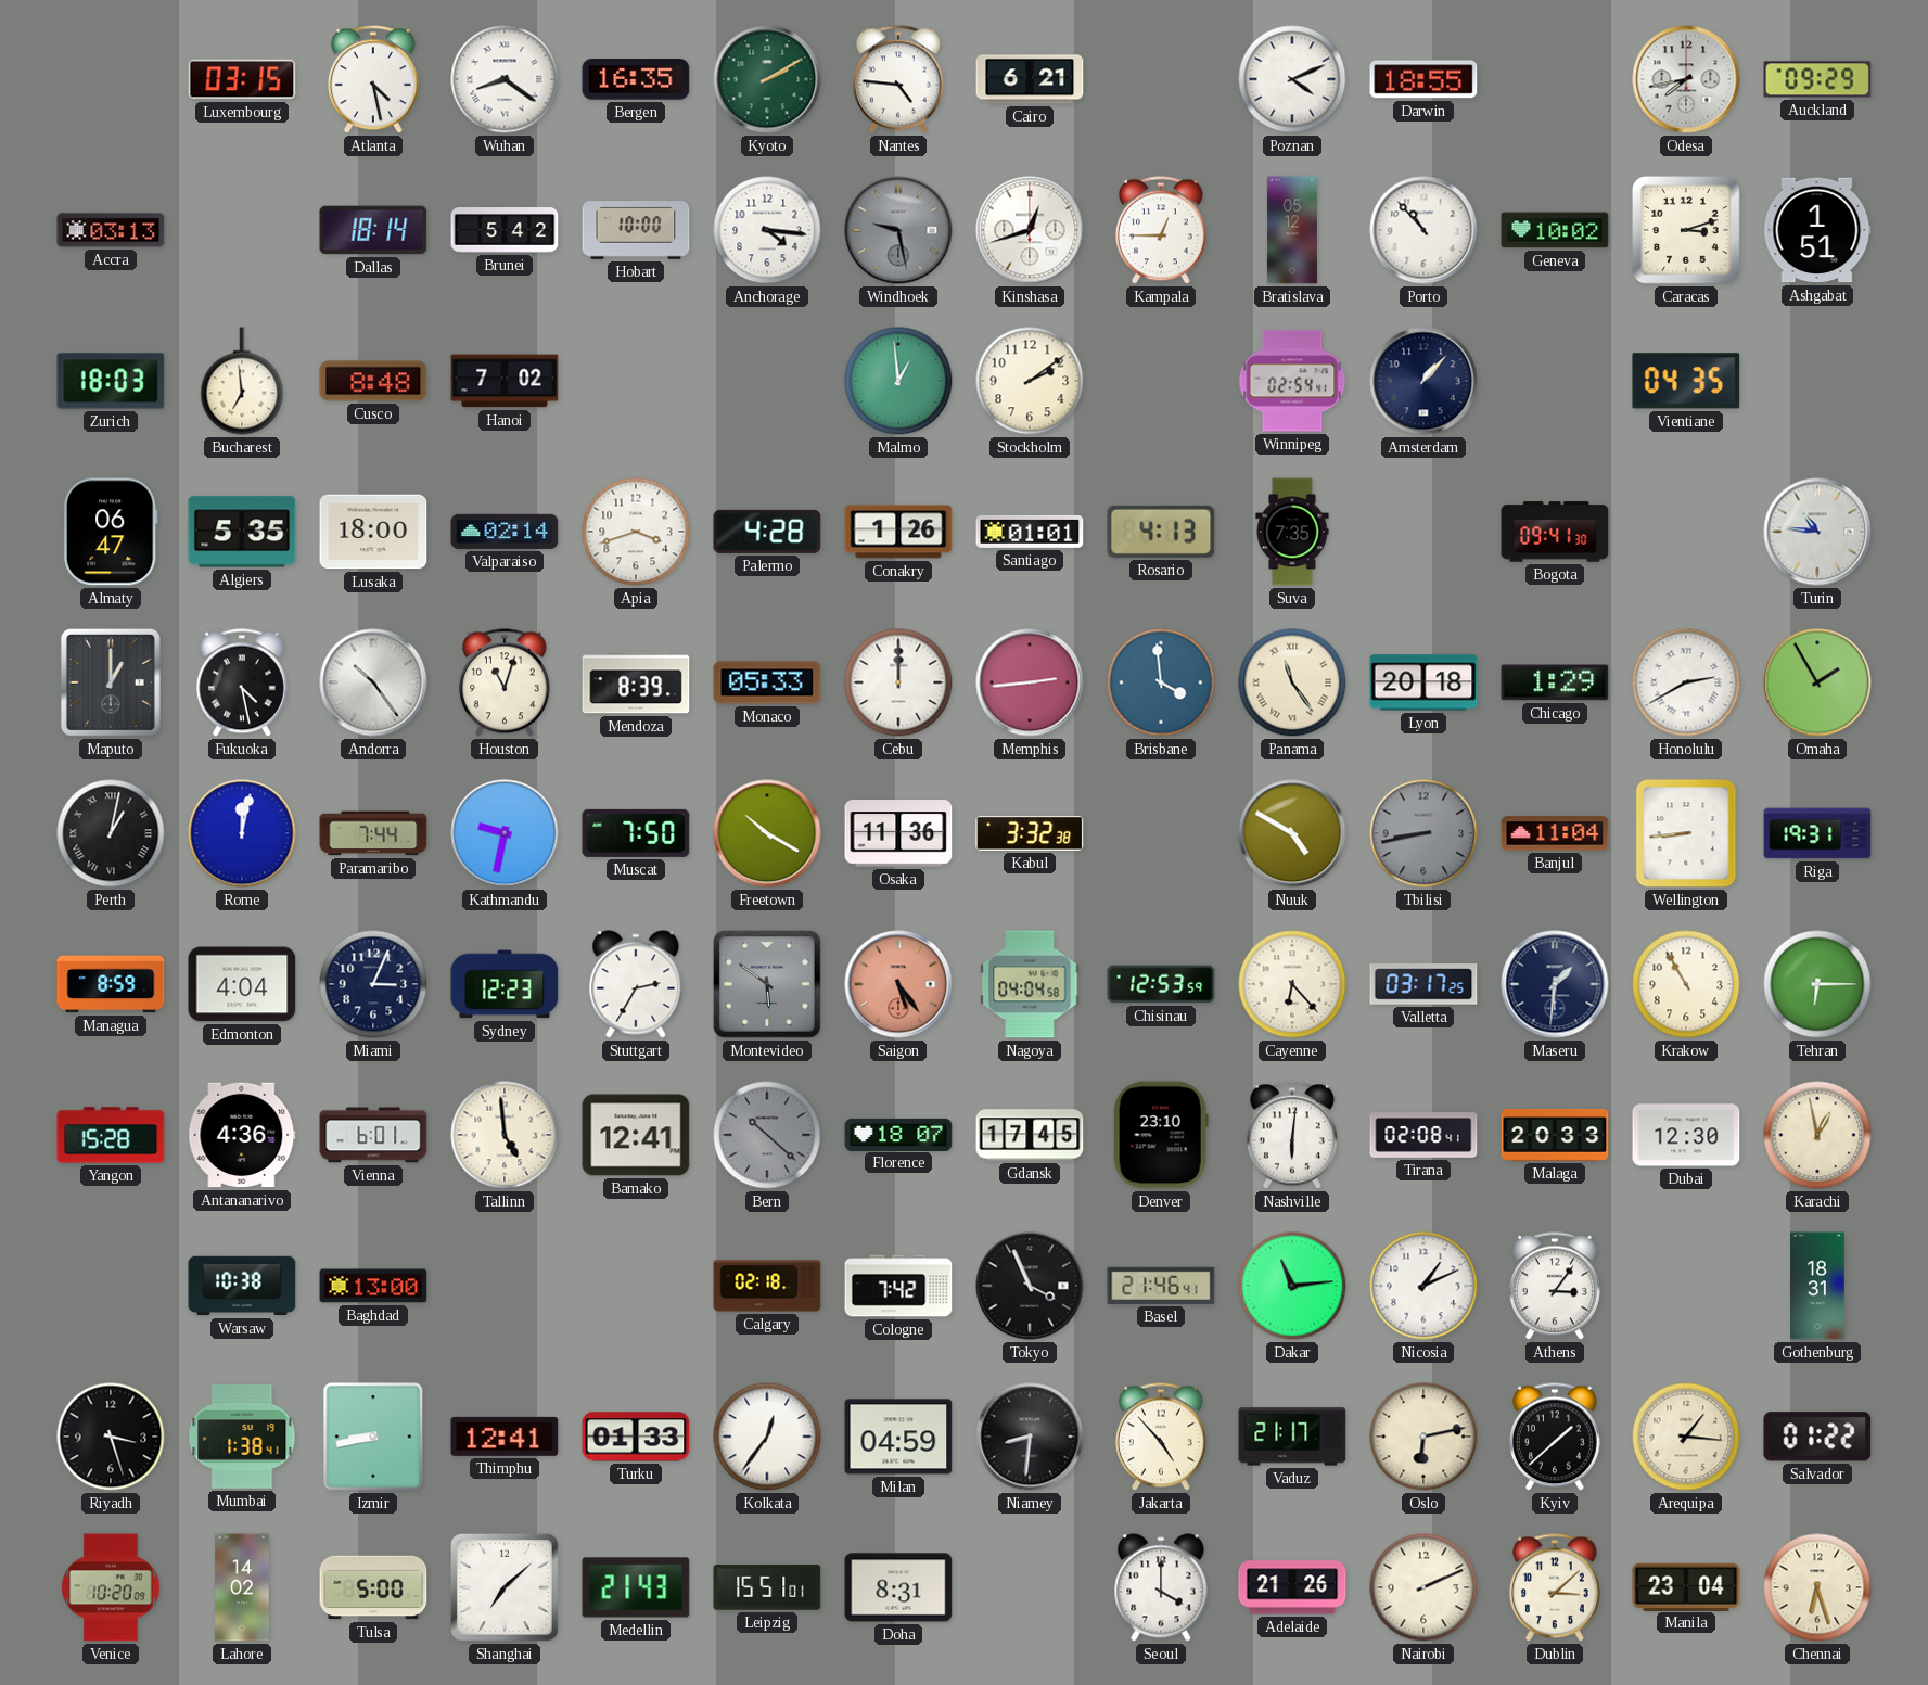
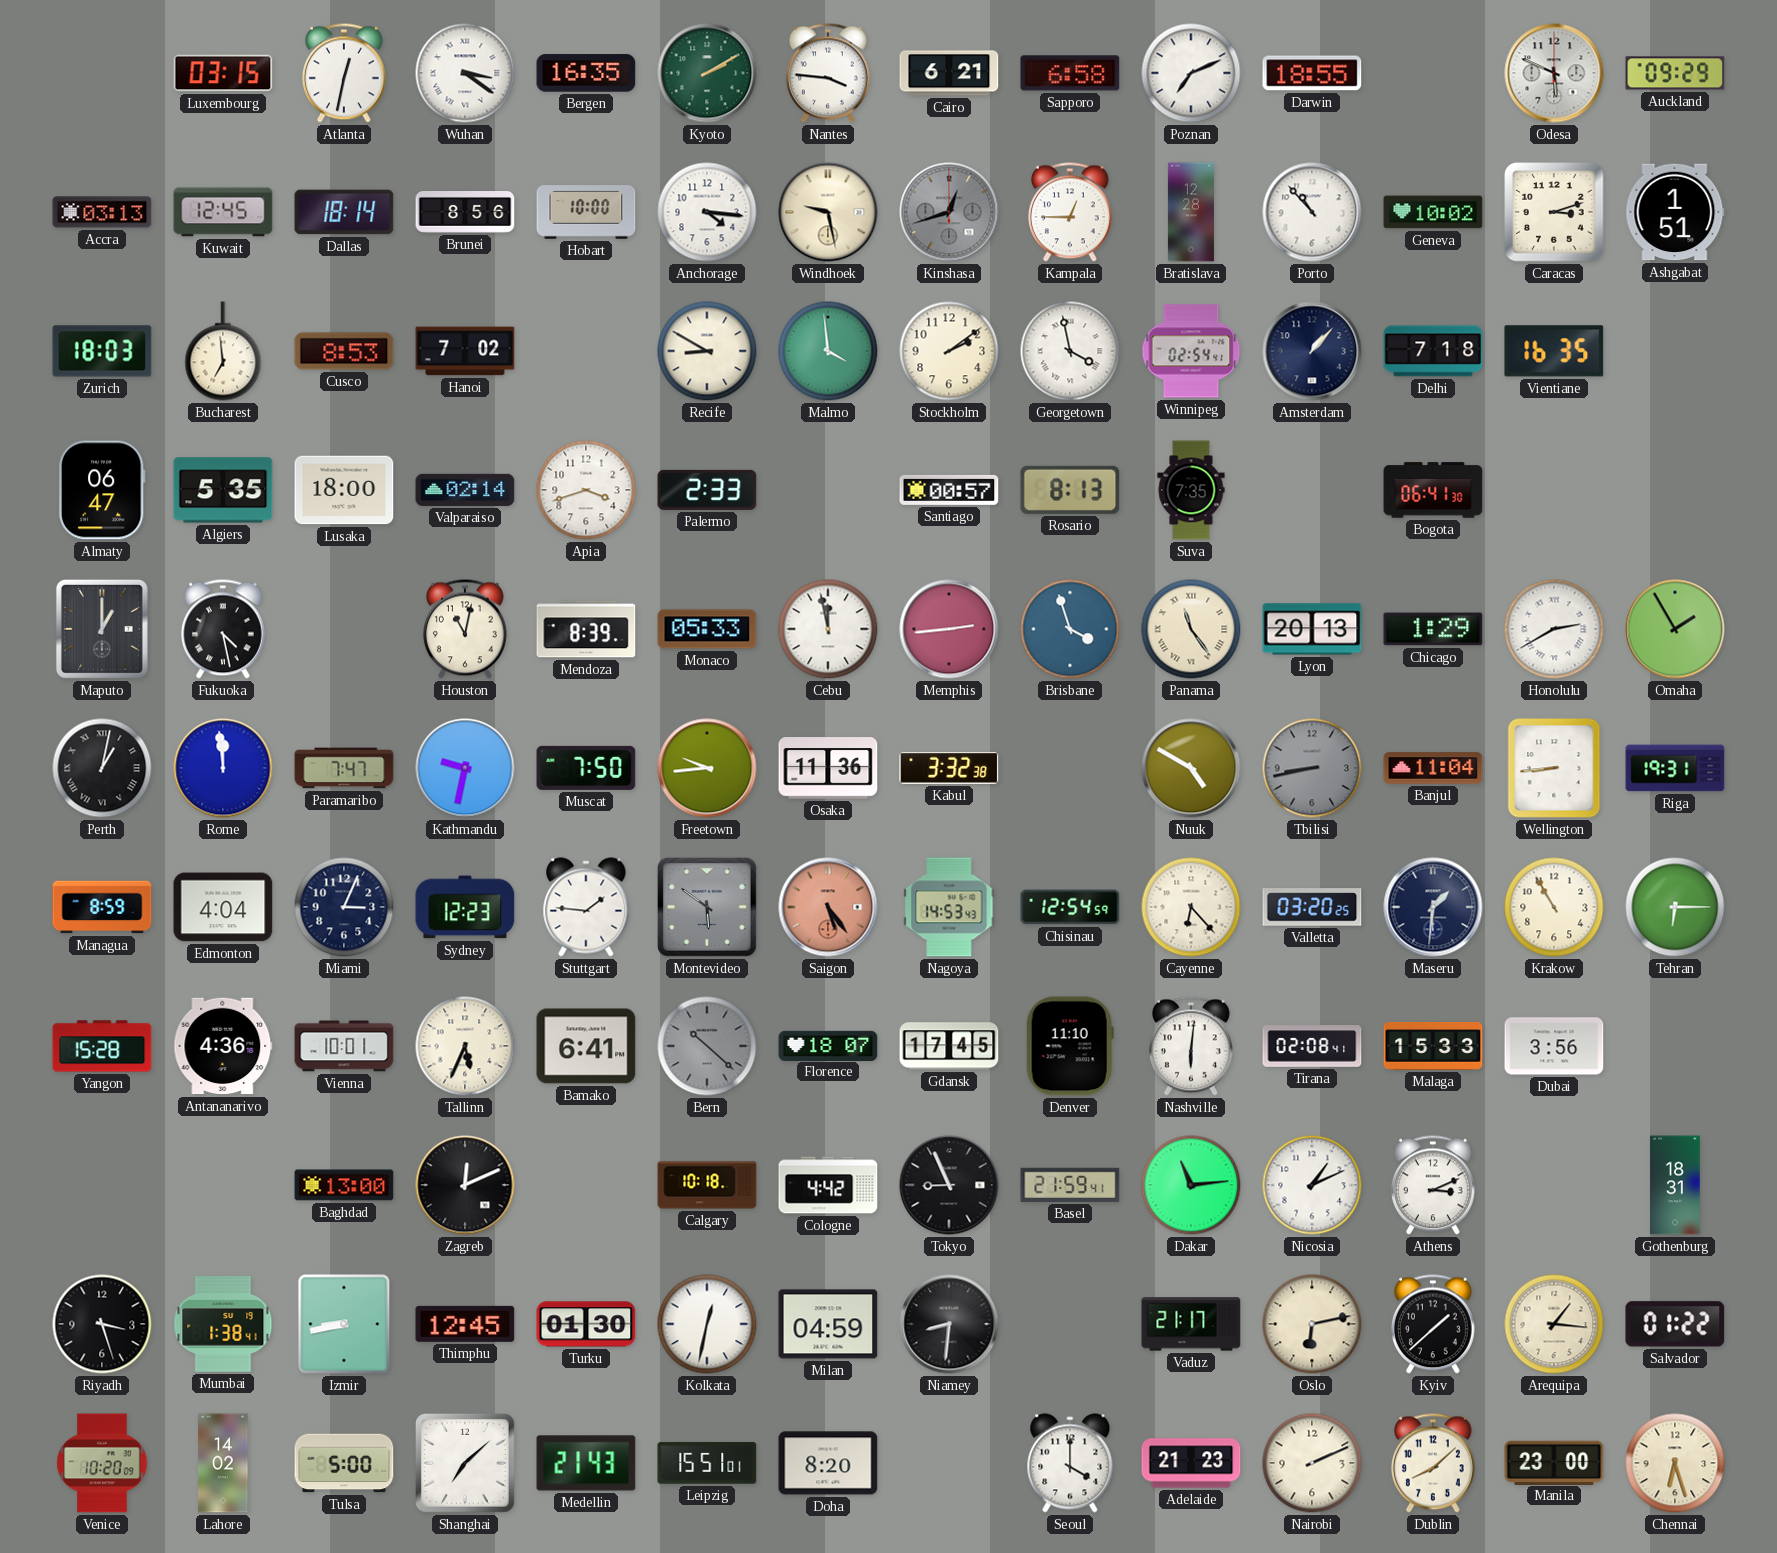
Atlanta: 4:28 -> 12:32
Wuhan: 8:21 -> 3:21
Nantes: 4:46 -> 3:46
Sapporo: none -> 6:58
Poznan: 4:11 -> 7:11
Odesa: 7:43 -> 5:49
Kuwait: none -> 12:45
Brunei: 5:42 -> 8:56
Windhoek dial: grey -> cream
Kinshasa dial: white -> grey
Bratislava: 05:12 -> 12:28
Cusco: 8:48 -> 8:53
Recife: none -> 8:50
Malmo: 12:59 -> 3:59
Georgetown: none -> 3:58
Delhi: none -> 7:18
Vientiane: 04:35 -> 16:35
Palermo: 4:28 -> 2:33
Conakry: 1:26 -> none
Santiago: 01:01 -> 00:57
Rosario: 4:13 -> 8:13
Bogota: 09:41 -> 06:41
Turin: 10:46 -> none
Andorra: 10:24 -> none
Houston: 11:03 -> 11:02
Cebu: 12:00 -> 11:58
Brisbane: 3:59 -> 3:57
Lyon: 20:18 -> 20:13
Rome: 12:02 -> 11:59
Paramaribo: 7:44 -> 7:47
Freetown: 10:20 -> 9:44
Stuttgart: 2:35 -> 1:46
Nagoya: 04:04 -> 14:53
Chisinau: 12:53 -> 12:54
Valletta: 03:17 -> 03:20
Vienna: 6:01 -> 10:01
Tallinn: 4:59 -> 5:34
Bamako: 12:41 -> 6:41
Denver: 23:10 -> 11:10
Malaga: 20:33 -> 15:33
Dubai: 12:30 -> 3:56
Karachi: 12:58 -> none
Warsaw: 10:38 -> none
Zagreb: none -> 12:11
Calgary: 02:18 -> 10:18
Cologne: 7:42 -> 4:42
Tokyo: 3:56 -> 8:56
Basel: 21:46 -> 21:59
Athens: 3:06 -> 3:11
Thimphu: 12:41 -> 12:45
Turku: 01:33 -> 01:30
Kolkata: 12:36 -> 12:32
Jakarta: 4:53 -> none
Doha: 8:31 -> 8:20
Adelaide: 21:26 -> 21:23
Dublin: 3:08 -> 8:08
Manila: 23:04 -> 23:00
